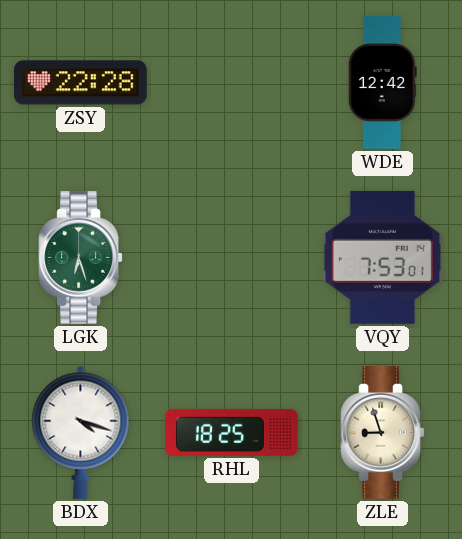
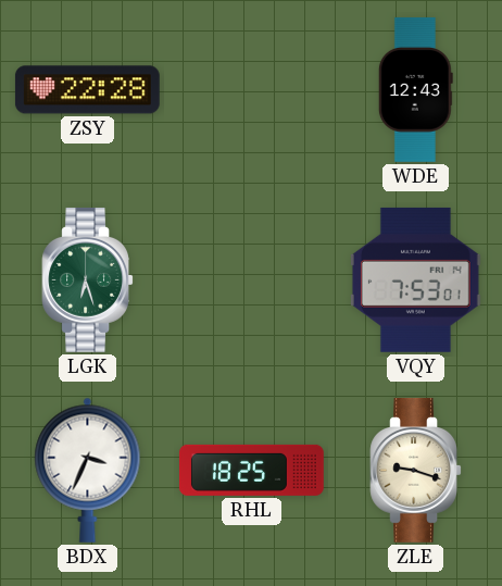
WDE: 12:42 -> 12:43
BDX: 4:18 -> 3:34
ZLE: 8:57 -> 9:18
